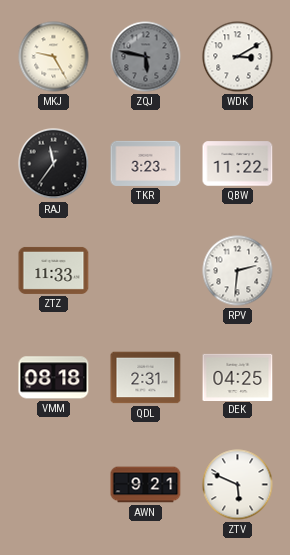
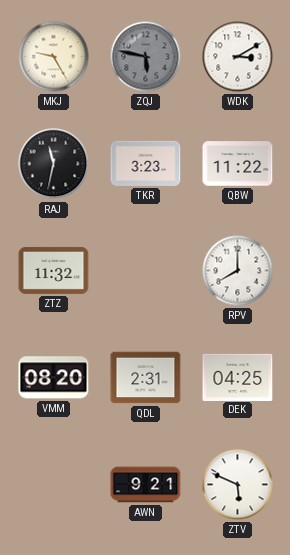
RAJ: 11:36 -> 11:32
ZTZ: 11:33 -> 11:32
RPV: 2:31 -> 8:00
VMM: 08:18 -> 08:20
